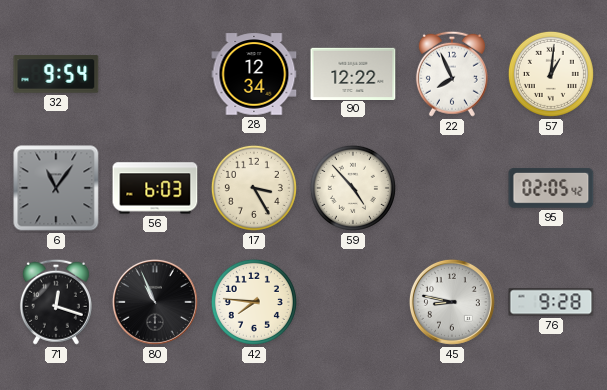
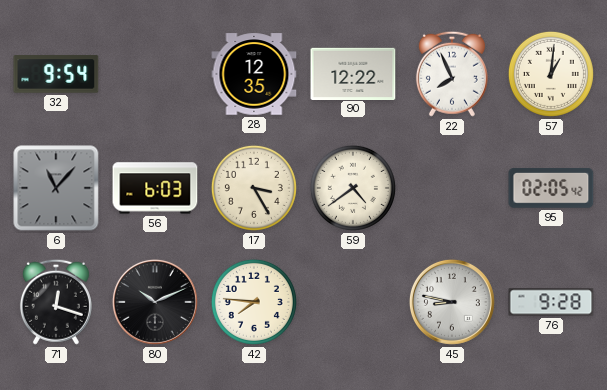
28: 12:34 -> 12:35
6: 11:06 -> 11:07
59: 4:53 -> 4:39
80: 10:56 -> 10:11
